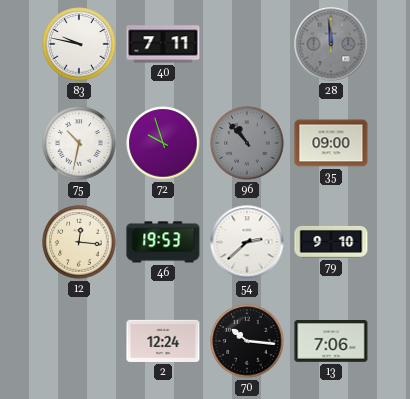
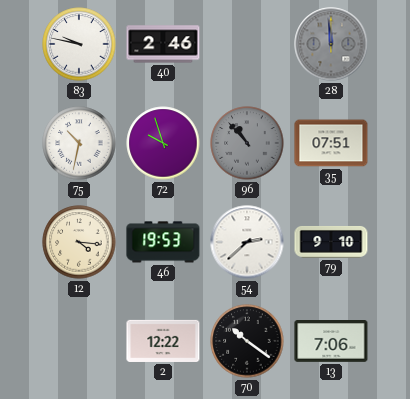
40: 7:11 -> 2:46
35: 09:00 -> 07:51
12: 12:16 -> 4:16
2: 12:24 -> 12:22
70: 10:16 -> 10:21
